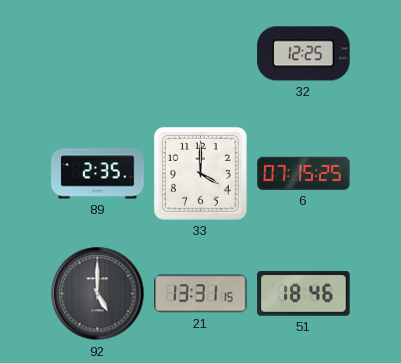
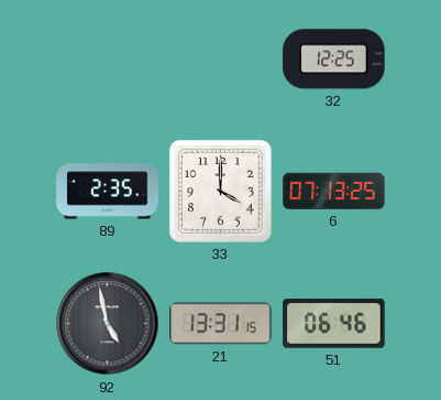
6: 07:15 -> 07:13
92: 5:00 -> 4:58
51: 18:46 -> 06:46
